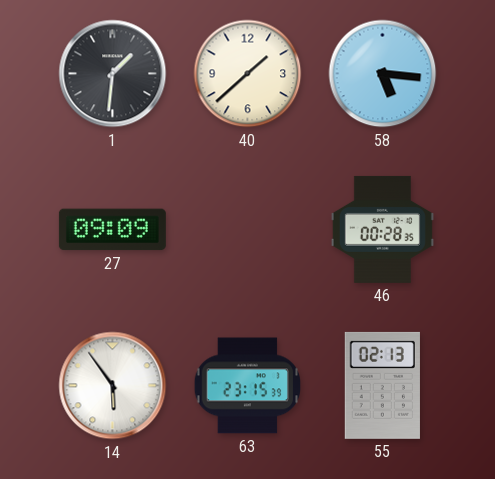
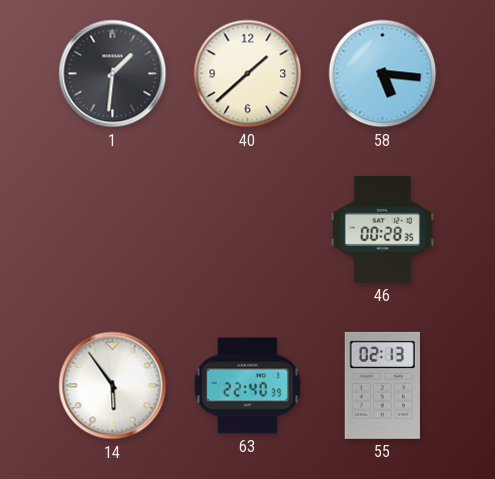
27: 09:09 -> none
63: 23:15 -> 22:40
